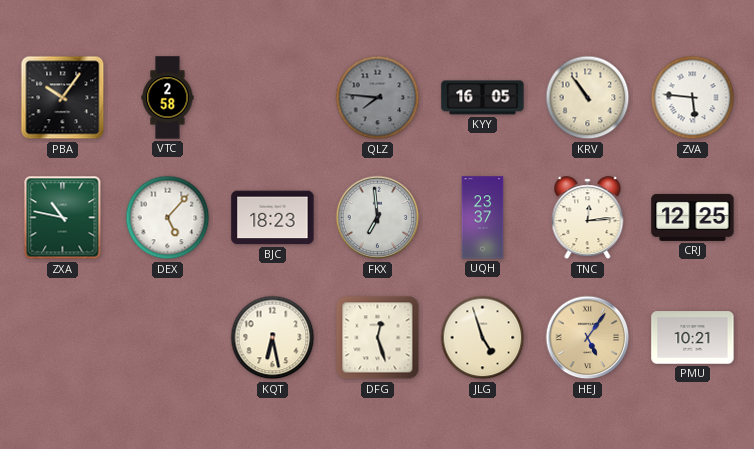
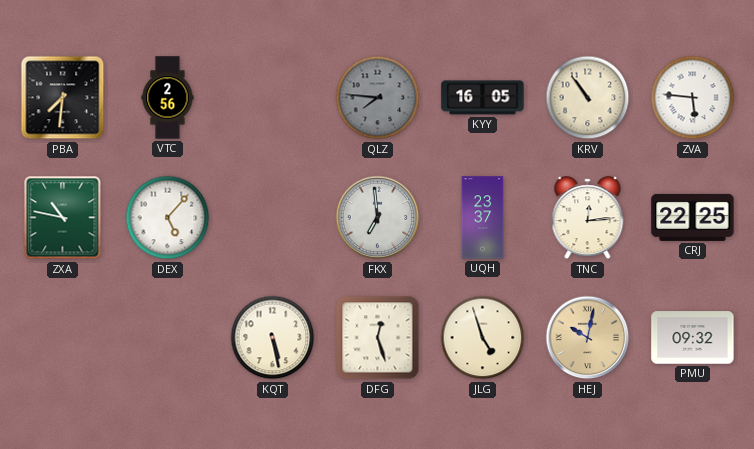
PBA: 10:06 -> 7:31
VTC: 2:58 -> 2:56
BJC: 18:23 -> none
CRJ: 12:25 -> 22:25
KQT: 6:28 -> 5:28
HEJ: 5:06 -> 10:02
PMU: 10:21 -> 09:32
